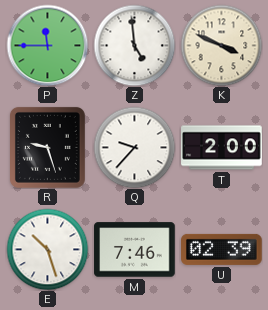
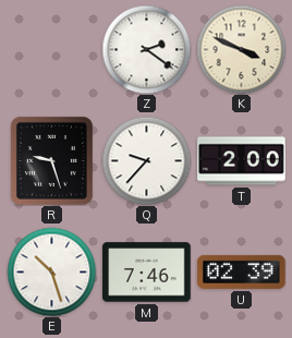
P: 11:45 -> none
Z: 4:59 -> 2:21
